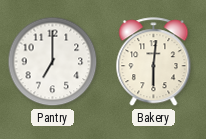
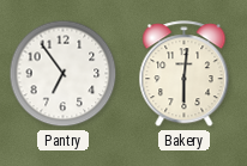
Pantry: 7:00 -> 6:54
